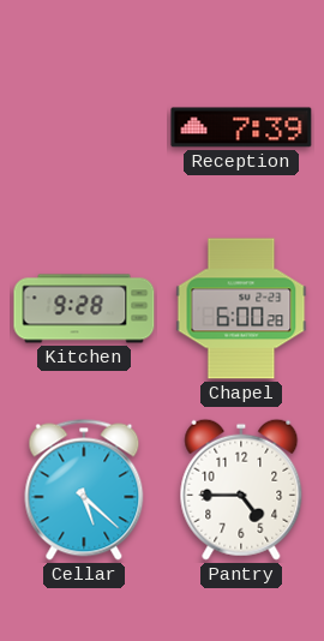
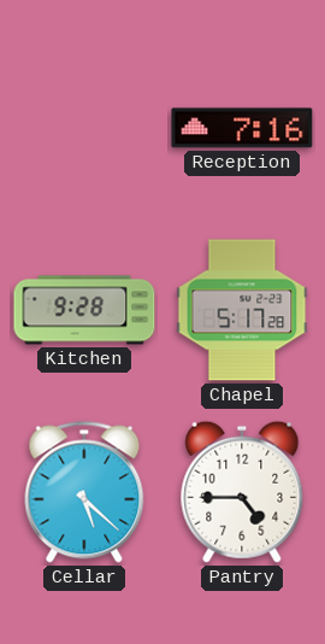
Reception: 7:39 -> 7:16
Chapel: 6:00 -> 5:17
